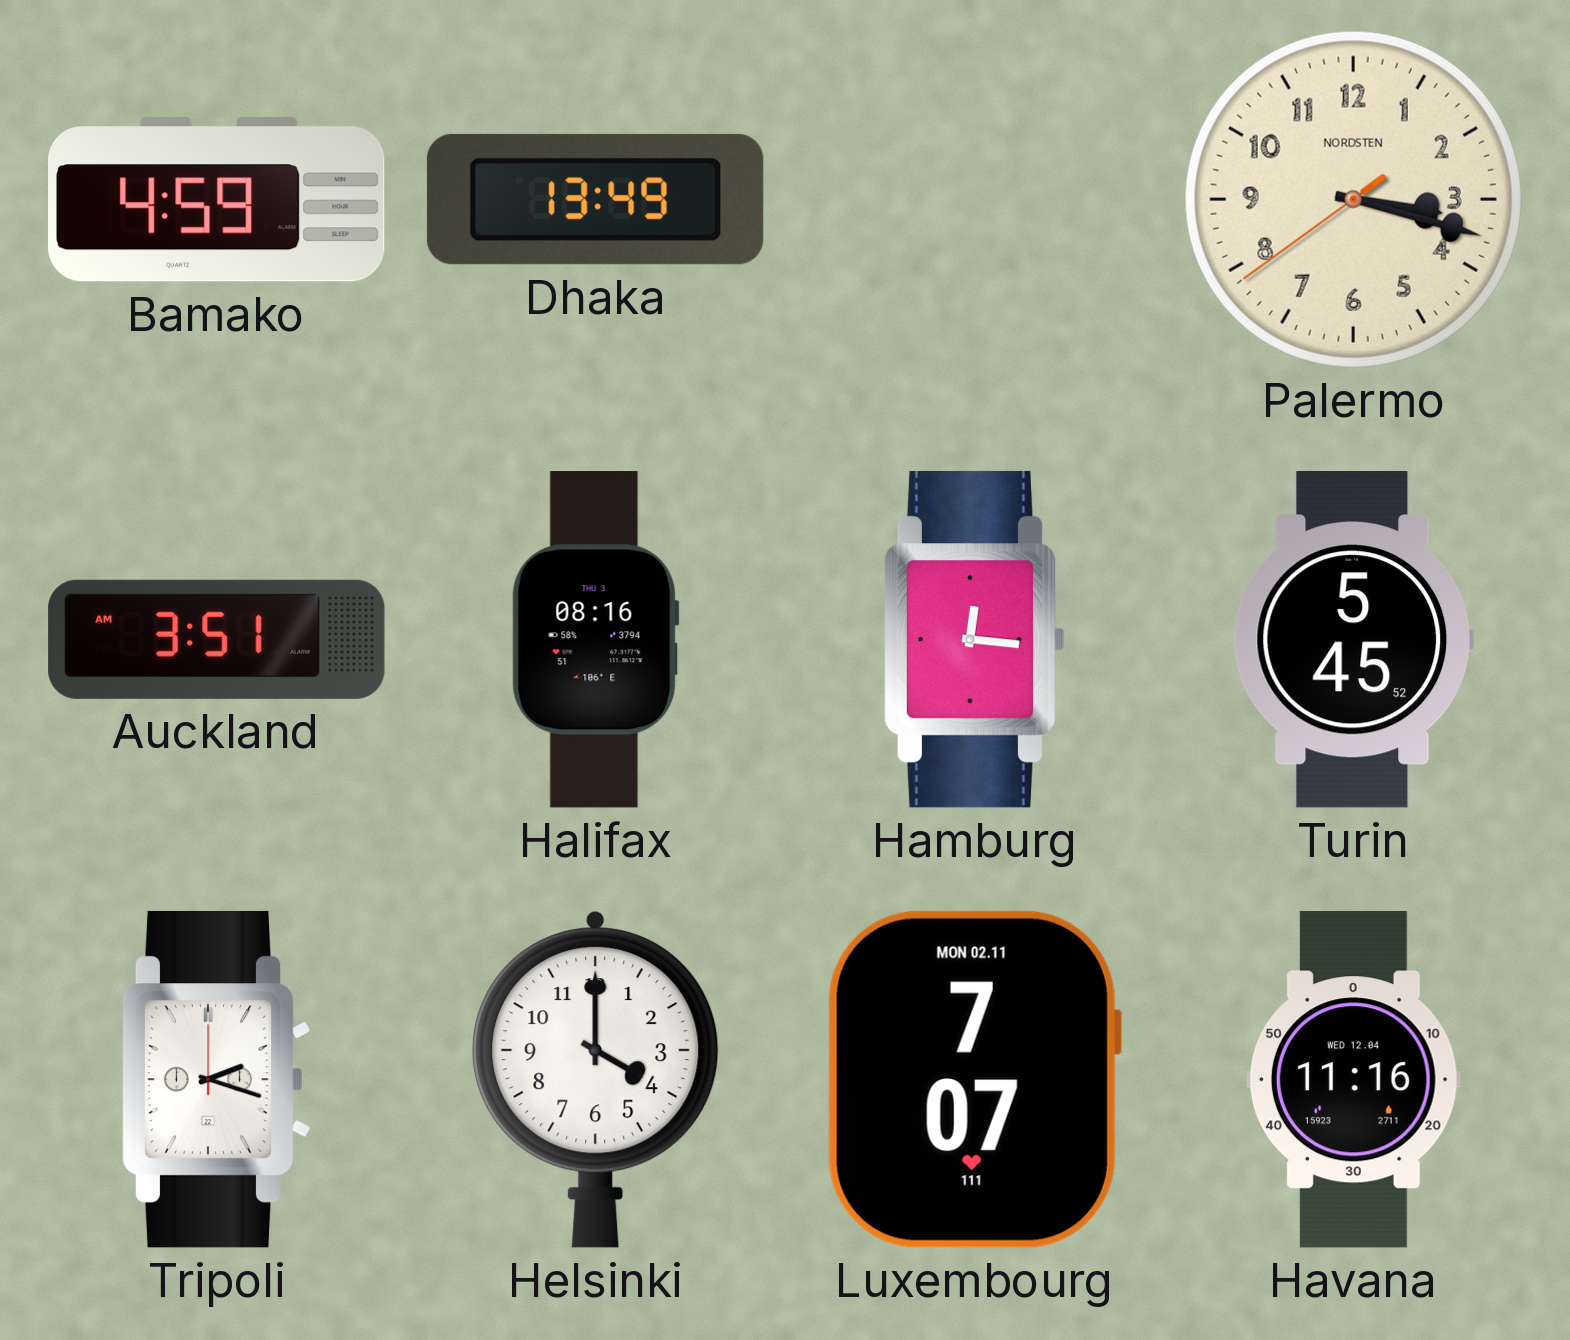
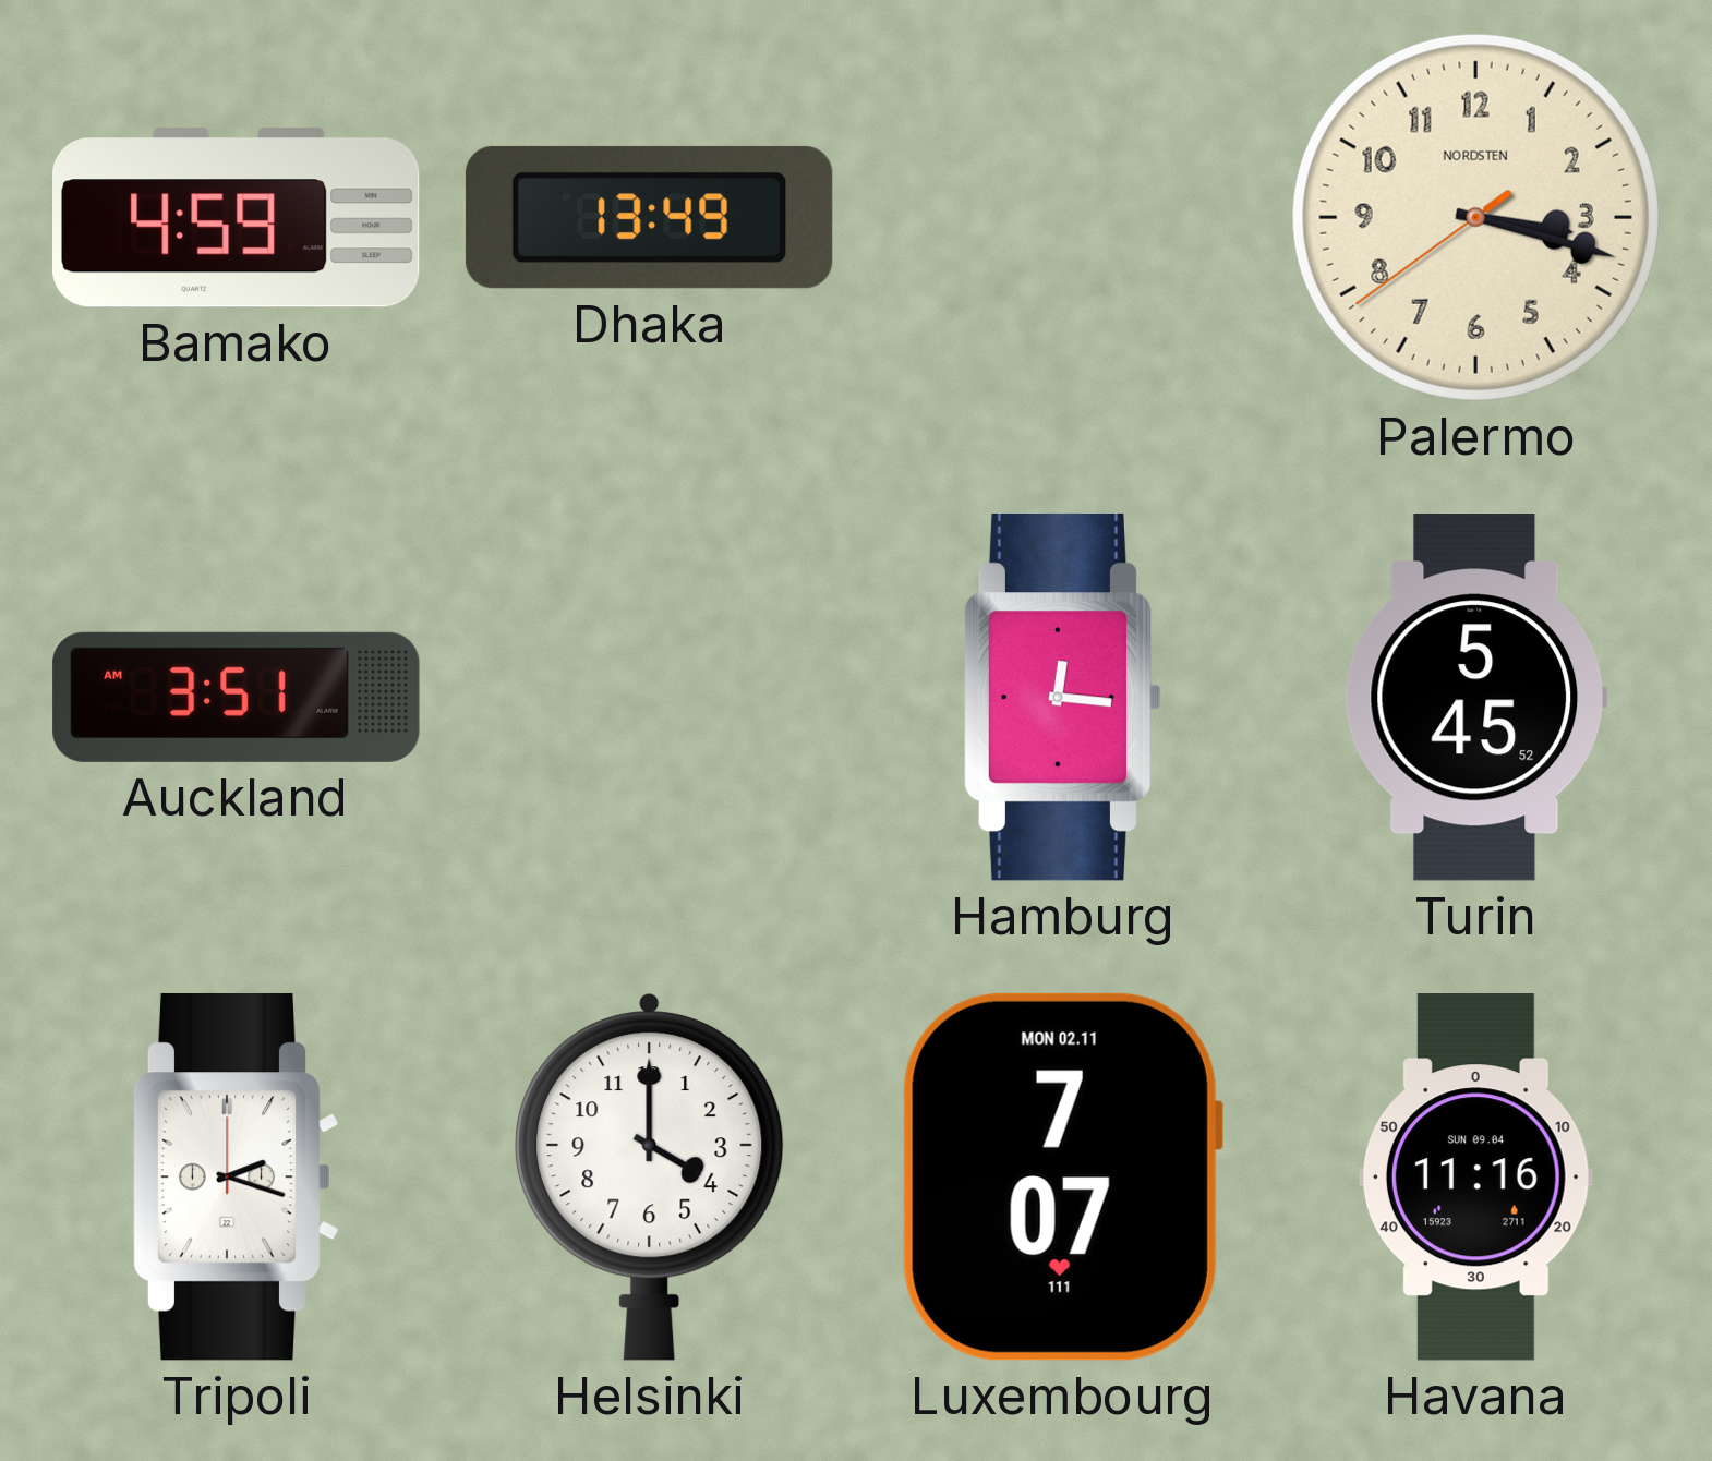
Halifax: 08:16 -> none
Havana date: WED 12.04 -> SUN 09.04
